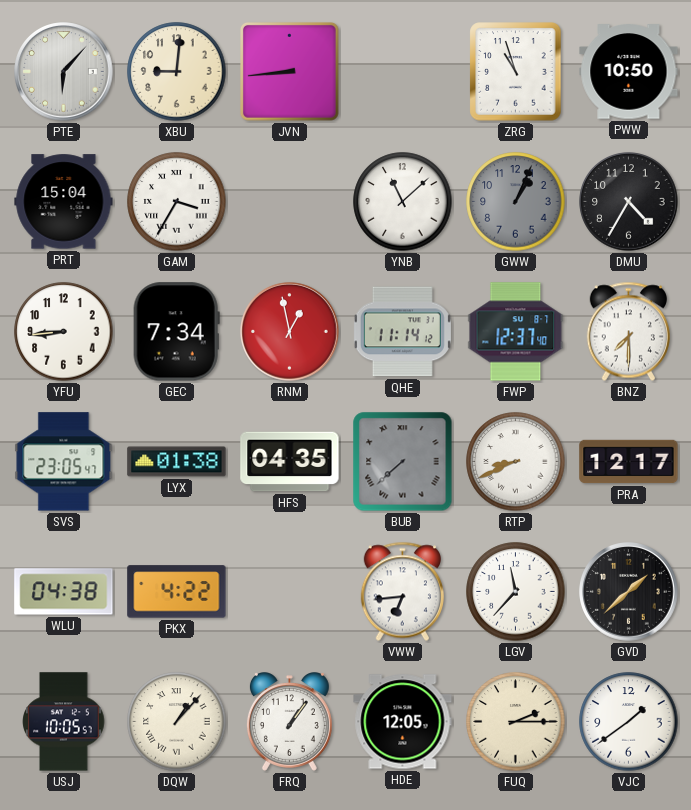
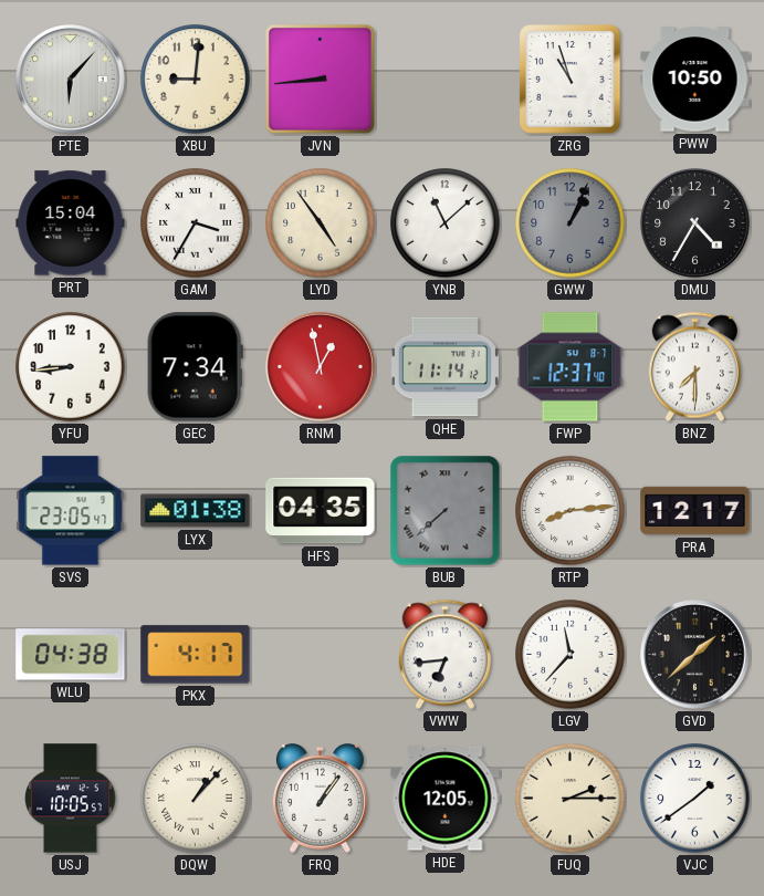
LYD: none -> 4:54
RTP: 8:41 -> 8:14
PKX: 4:22 -> 4:17
